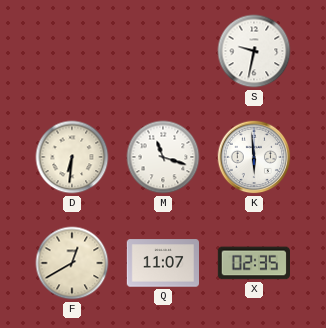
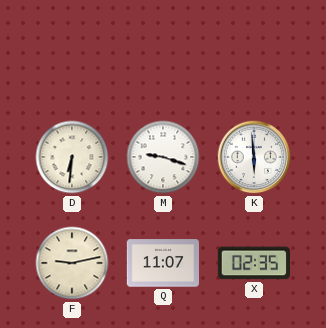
S: 9:32 -> none
M: 11:18 -> 9:18
F: 12:40 -> 9:13
